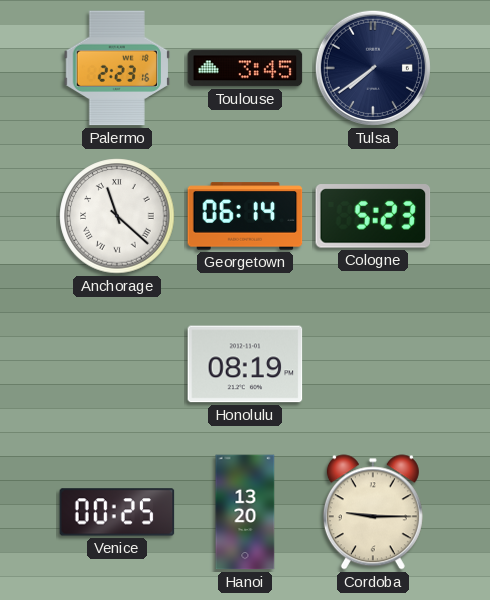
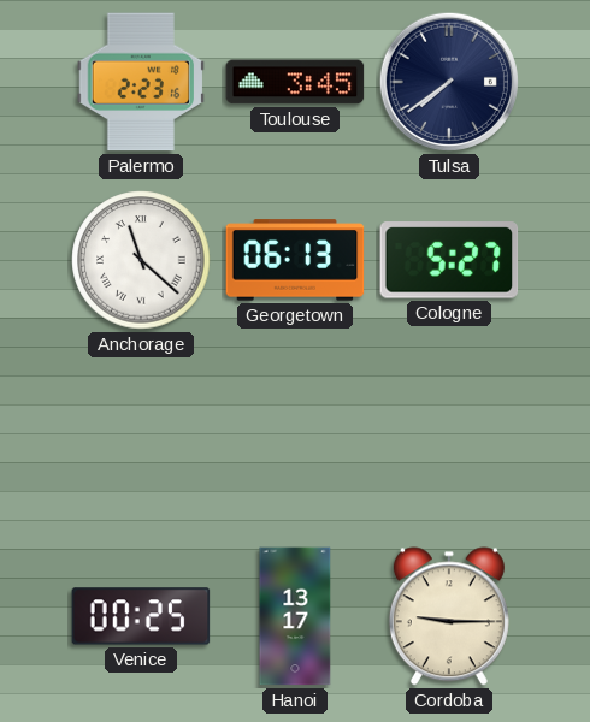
Georgetown: 06:14 -> 06:13
Cologne: 5:23 -> 5:27
Honolulu: 08:19 -> none
Hanoi: 13:20 -> 13:17
